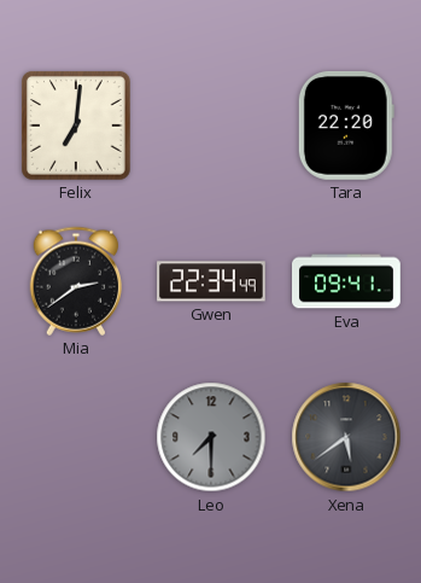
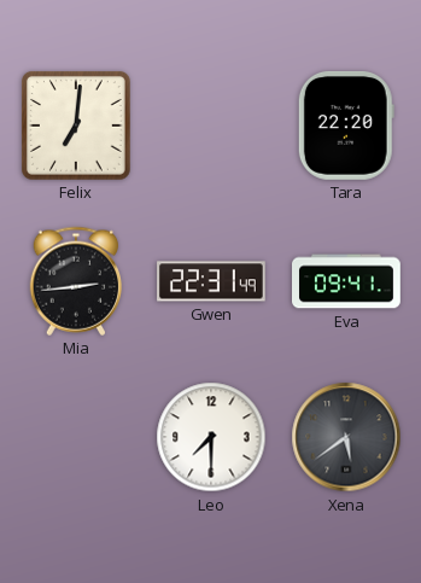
Mia: 2:39 -> 2:44
Gwen: 22:34 -> 22:31
Leo dial: grey -> white
